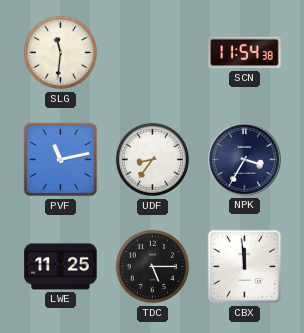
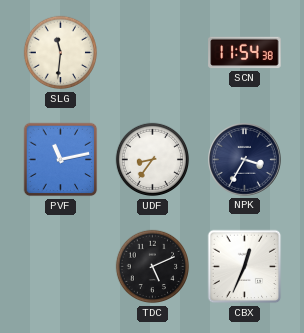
LWE: 11:25 -> none
TDC: 5:15 -> 5:11
CBX: 11:59 -> 12:34
